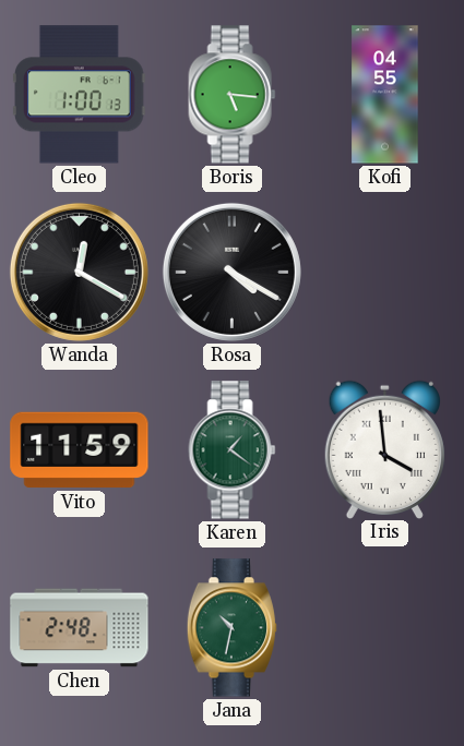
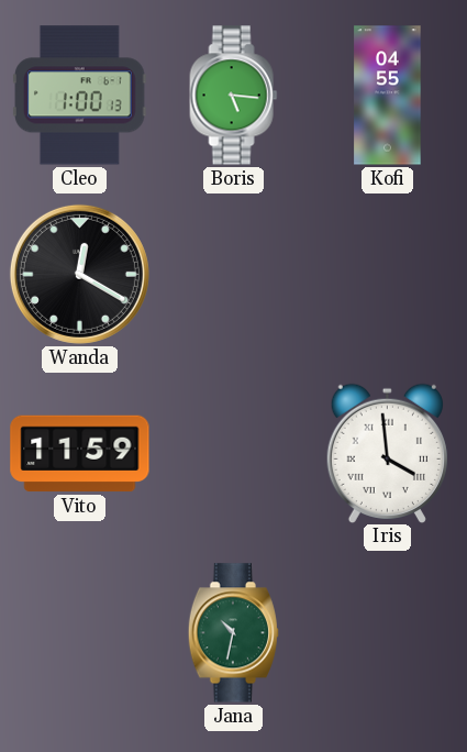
Rosa: 4:20 -> none
Karen: 1:21 -> none
Chen: 2:48 -> none
